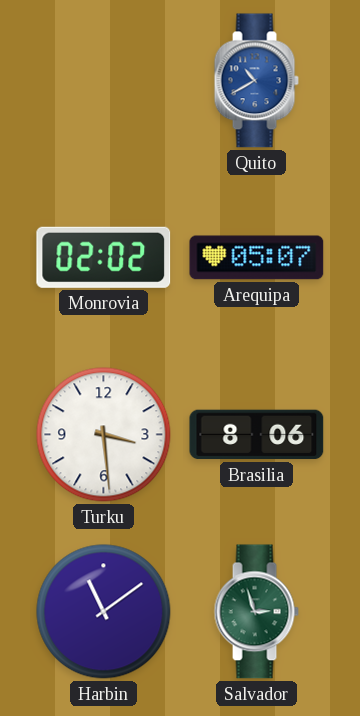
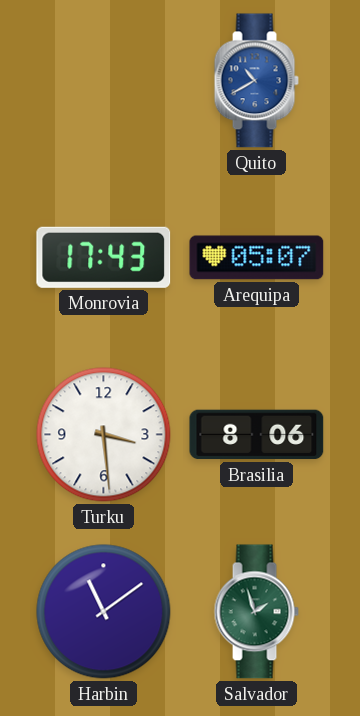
Monrovia: 02:02 -> 17:43
Salvador: 2:57 -> 1:57
